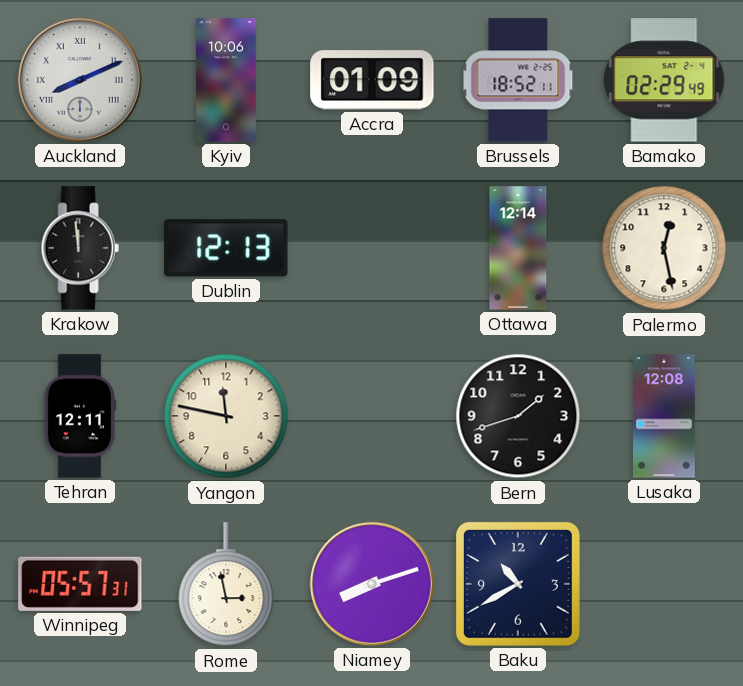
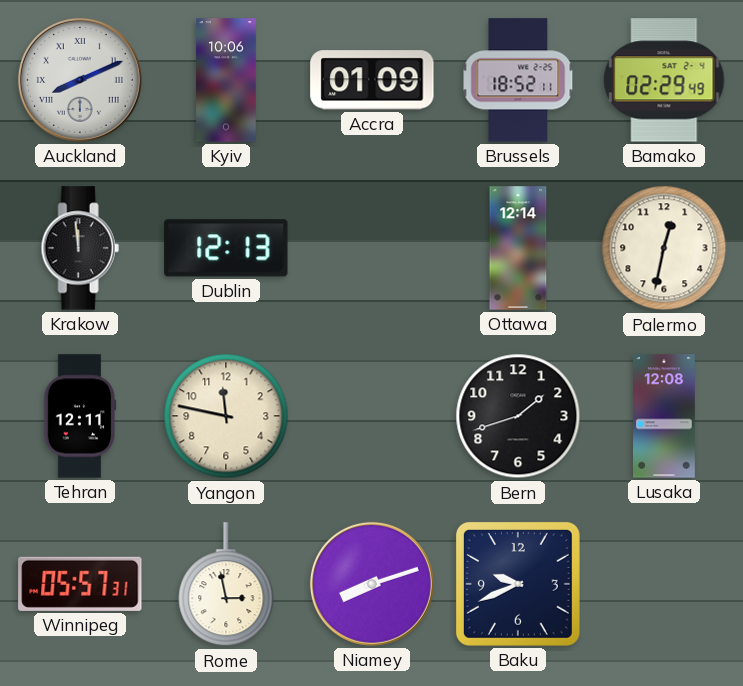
Palermo: 12:28 -> 12:32
Baku: 10:40 -> 9:41
